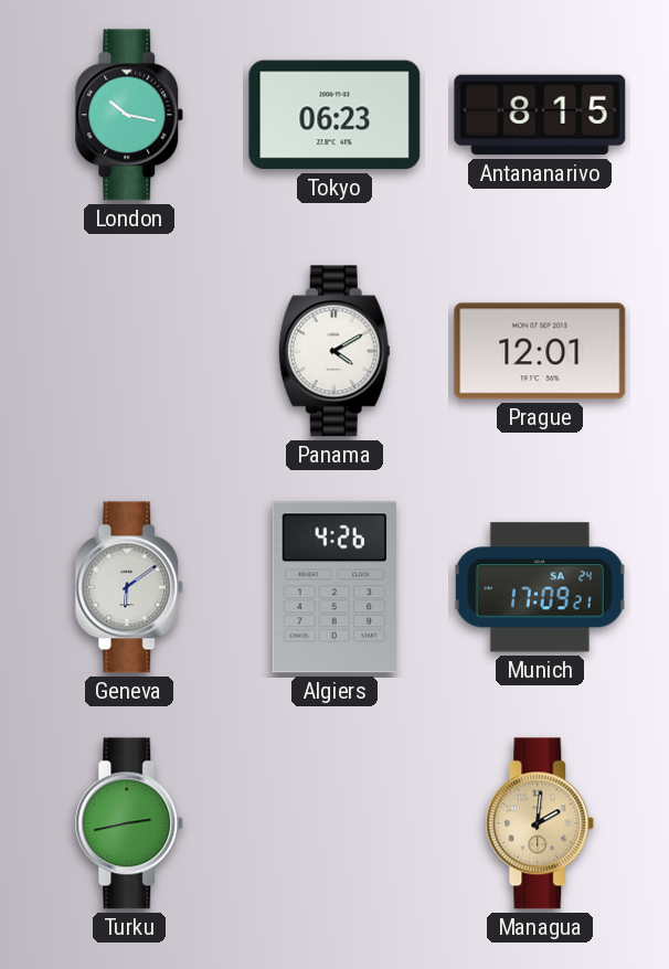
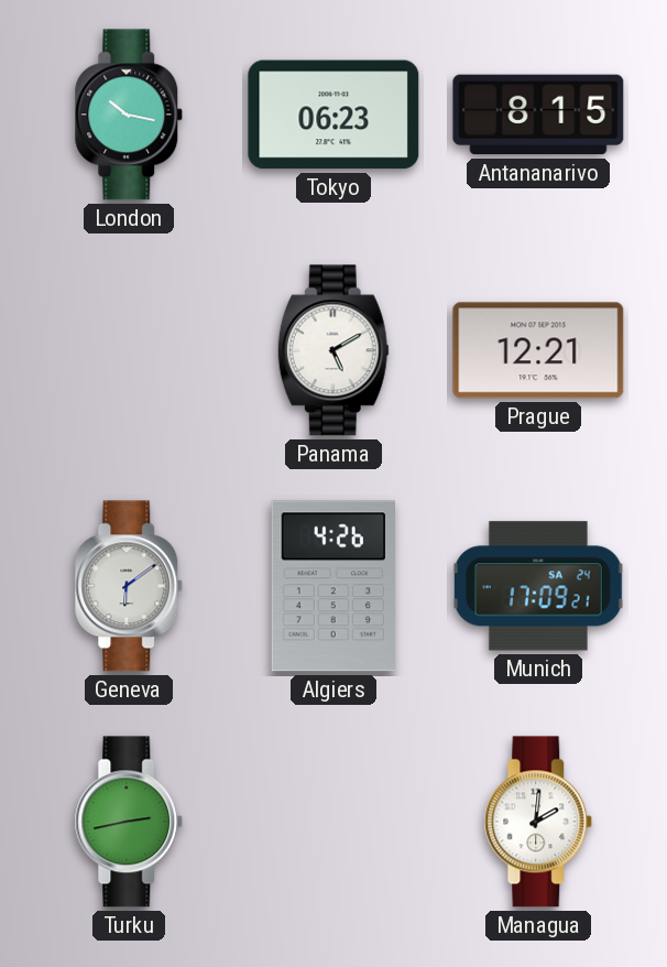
Panama: 4:10 -> 5:10
Prague: 12:01 -> 12:21
Managua dial: champagne -> white
